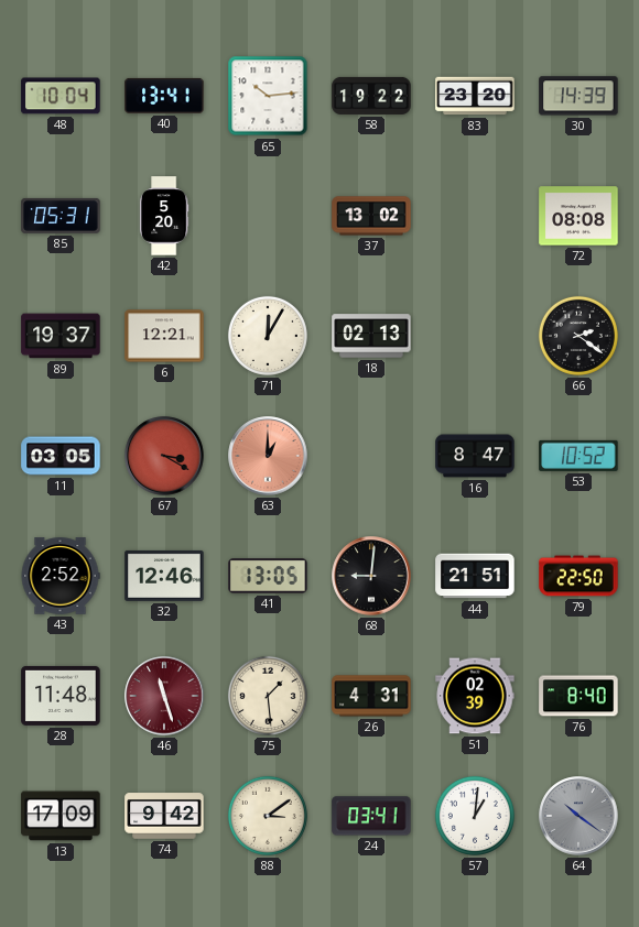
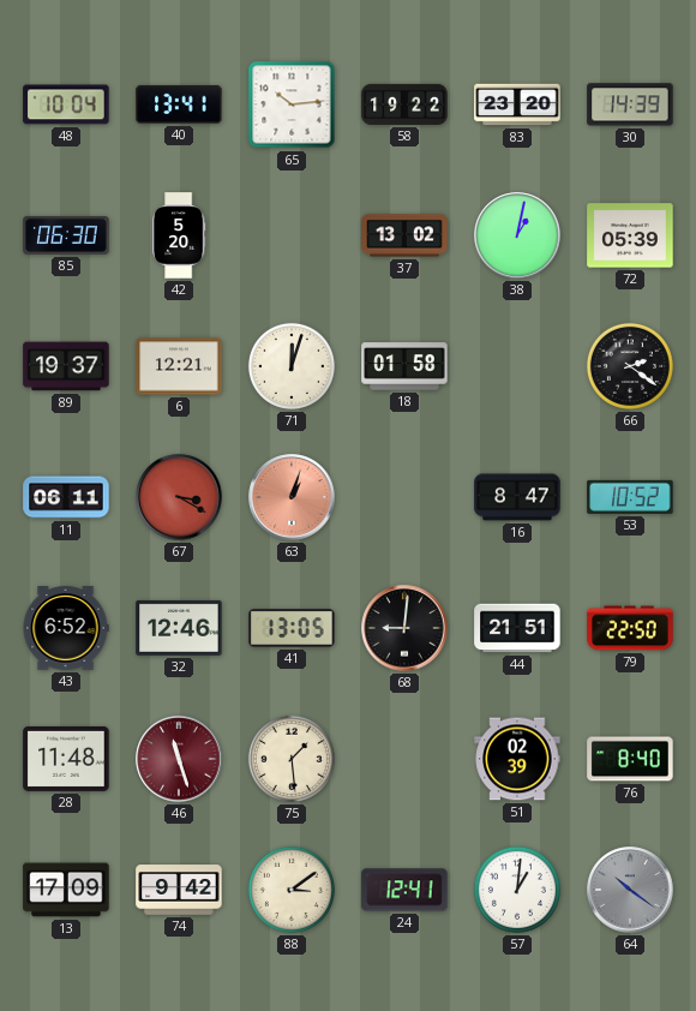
85: 05:31 -> 06:30
38: none -> 1:02
72: 08:08 -> 05:39
71: 12:05 -> 12:03
18: 02:13 -> 01:58
11: 03:05 -> 06:11
63: 1:00 -> 1:03
43: 2:52 -> 6:52
26: 4:31 -> none
24: 03:41 -> 12:41
